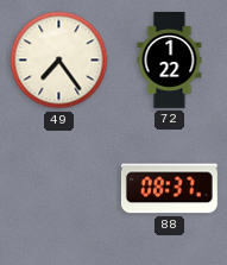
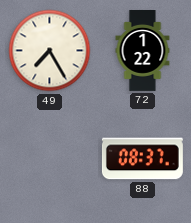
49: 7:24 -> 7:25
